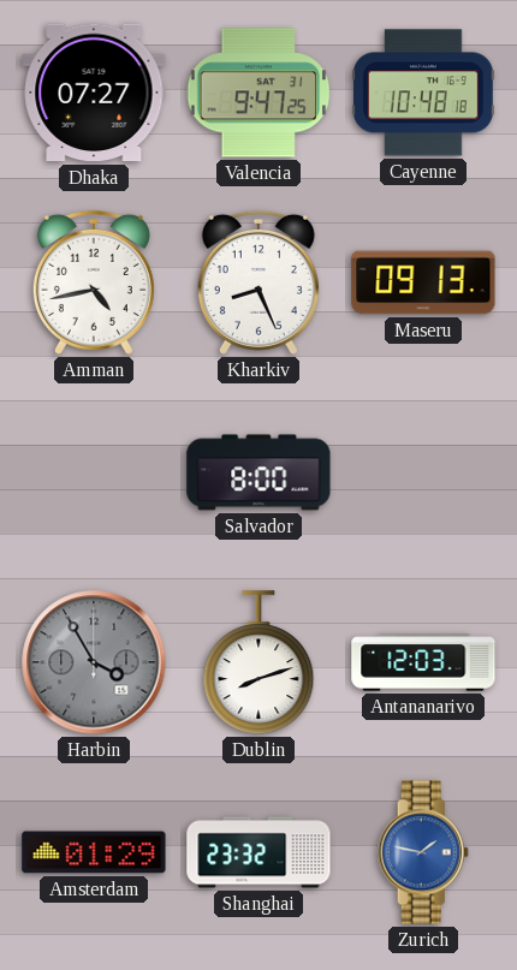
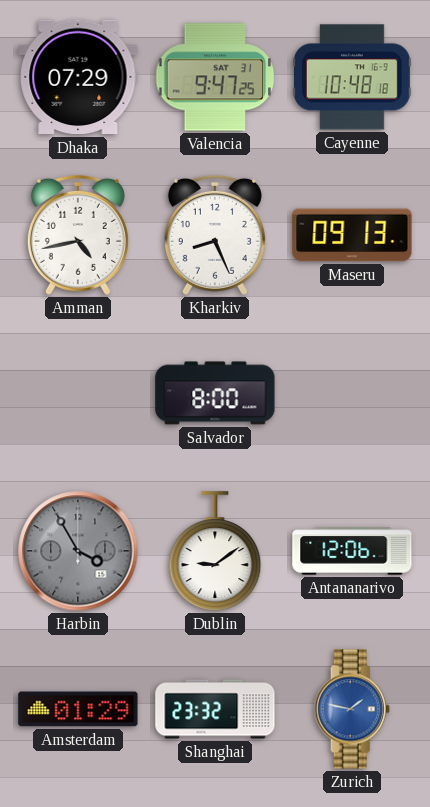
Dhaka: 07:27 -> 07:29
Dublin: 8:12 -> 9:09
Antananarivo: 12:03 -> 12:06
